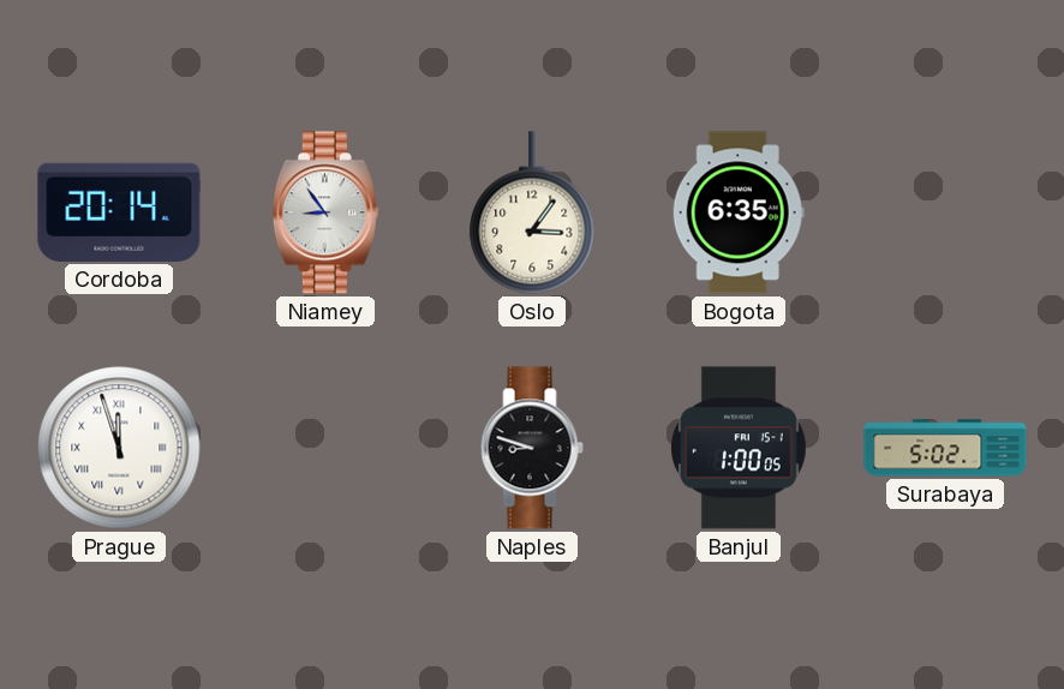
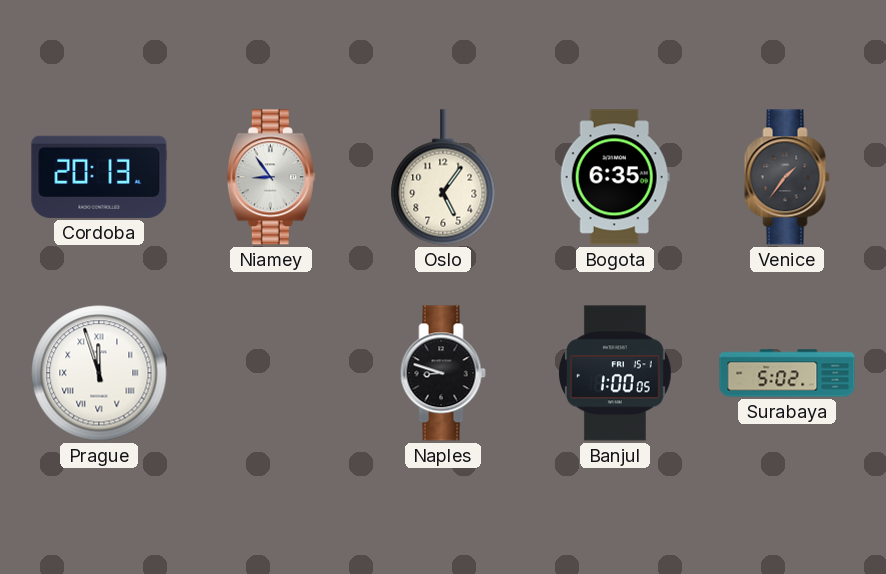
Cordoba: 20:14 -> 20:13
Oslo: 3:06 -> 5:06
Venice: none -> 1:36
